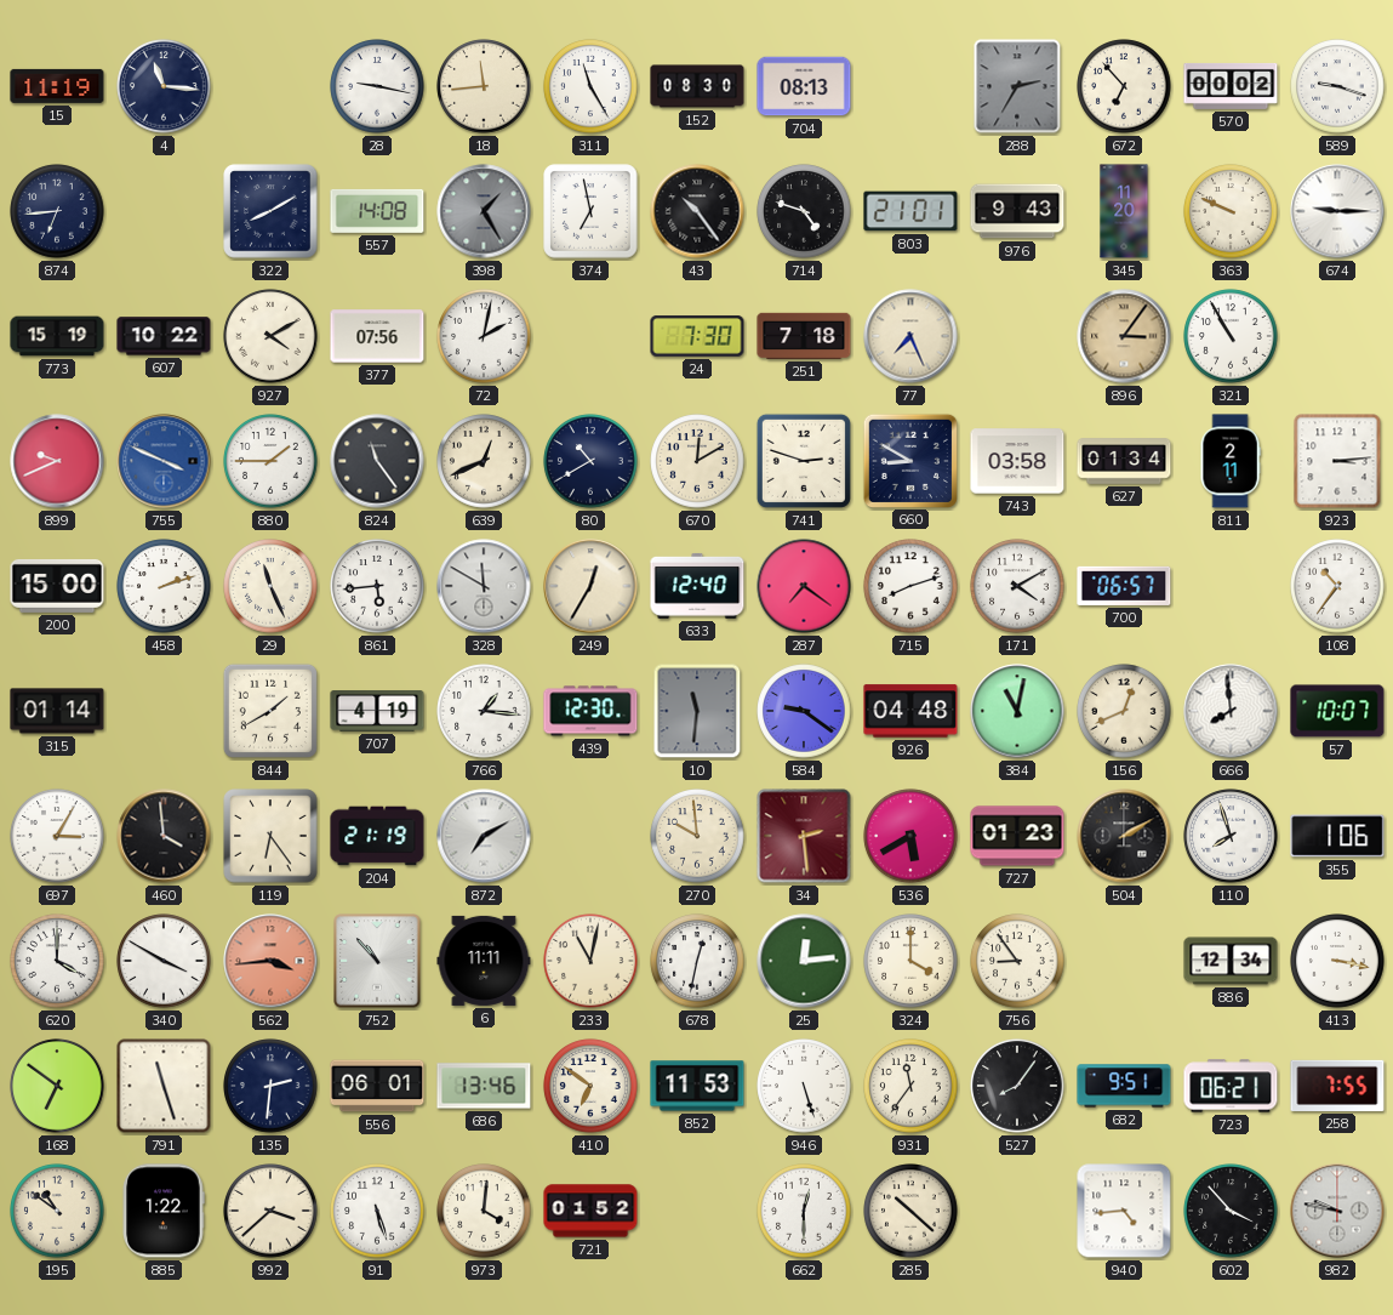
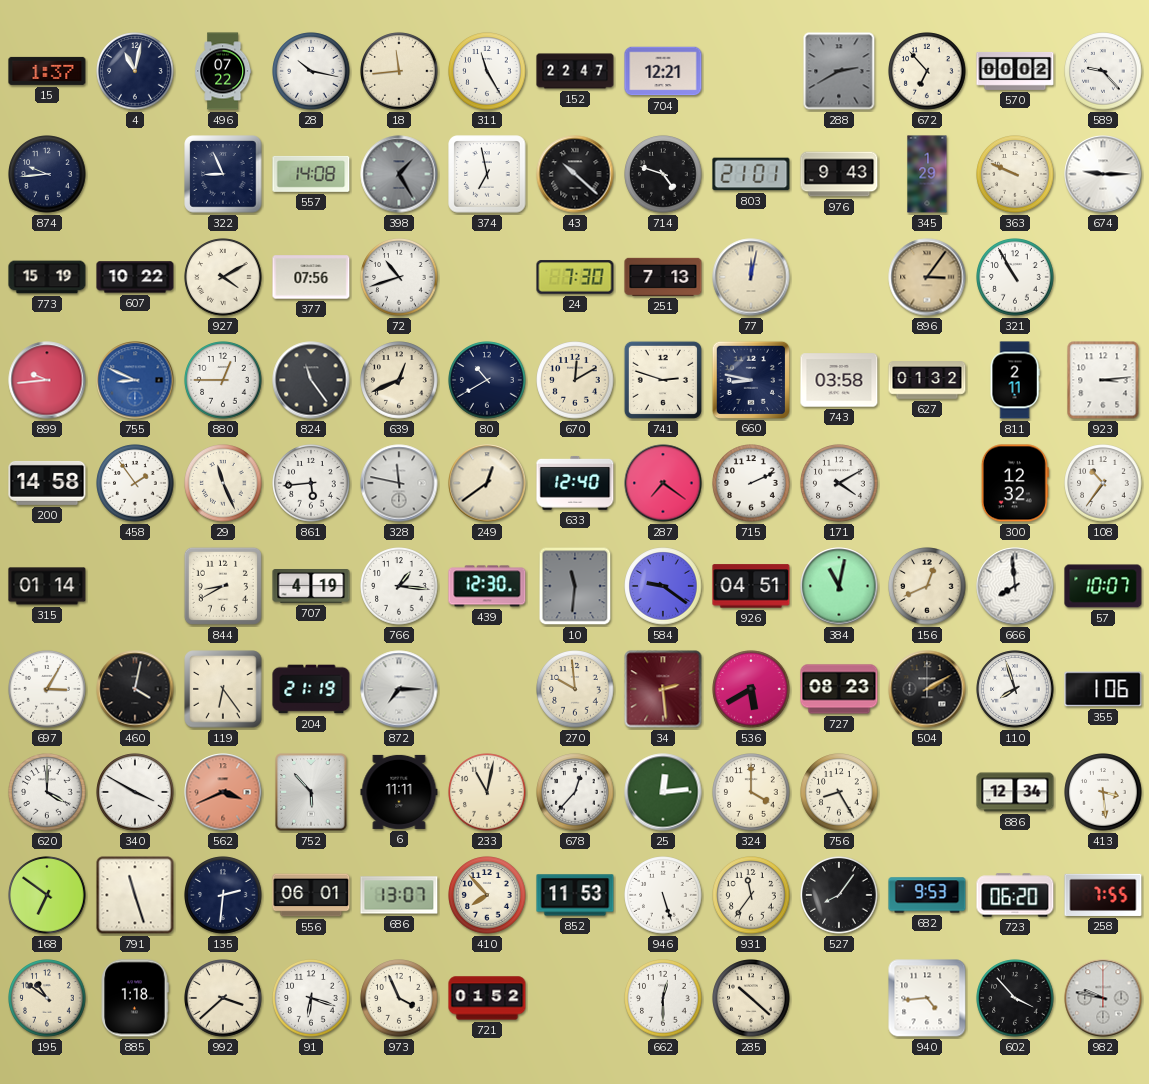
15: 11:19 -> 1:37
4: 11:16 -> 11:02
496: none -> 07:22
28: 9:17 -> 10:17
152: 08:30 -> 22:47
704: 08:13 -> 12:21
288: 2:35 -> 2:40
589: 9:18 -> 9:23
874: 6:44 -> 9:44
322: 8:10 -> 8:56
43: 10:24 -> 10:22
345: 11:20 -> 1:29
72: 2:02 -> 10:42
251: 7:18 -> 7:13
77: 7:26 -> 12:02
899: 9:41 -> 9:44
755: 3:49 -> 8:49
880: 1:45 -> 12:45
660: 8:50 -> 8:47
627: 01:34 -> 01:32
200: 15:00 -> 14:58
458: 2:12 -> 1:54
328: 11:50 -> 11:47
249: 12:35 -> 12:39
715: 8:12 -> 2:11
700: 06:57 -> none
300: none -> 12:32
844: 1:40 -> 8:40
926: 04:48 -> 04:51
460: 3:59 -> 4:02
872: 7:10 -> 7:15
727: 01:23 -> 08:23
562: 3:44 -> 3:41
752: 10:53 -> 5:53
678: 12:32 -> 12:37
756: 8:54 -> 8:25
413: 3:17 -> 3:29
686: 13:46 -> 13:07
410: 6:51 -> 7:53
682: 9:51 -> 9:53
723: 06:21 -> 06:20
885: 1:22 -> 1:18
91: 5:27 -> 6:18
973: 4:01 -> 3:56
